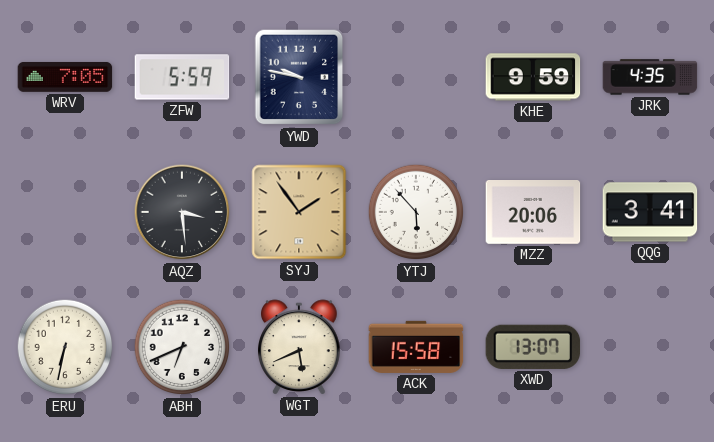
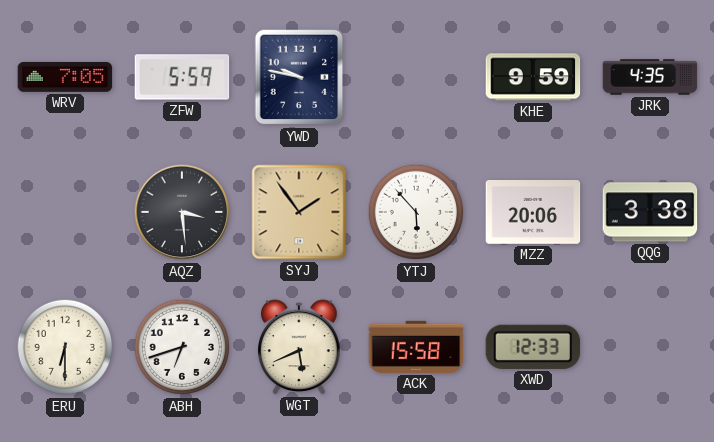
QQG: 3:41 -> 3:38
ERU: 6:32 -> 6:30
ABH: 6:41 -> 6:42
XWD: 13:07 -> 12:33
